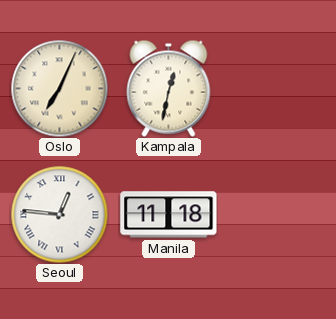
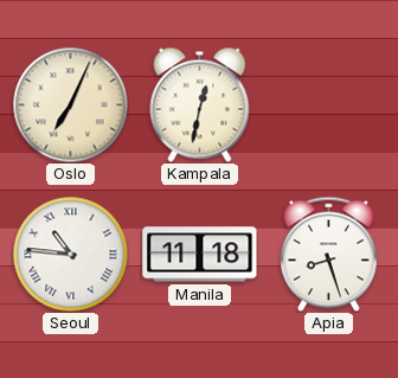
Seoul: 12:46 -> 10:46
Apia: none -> 8:27
